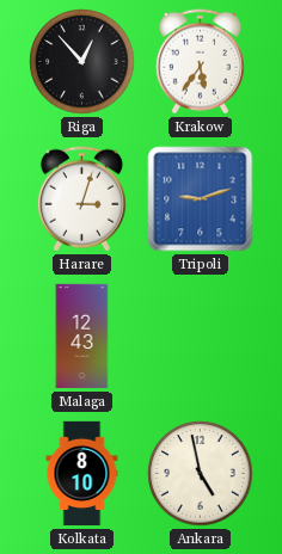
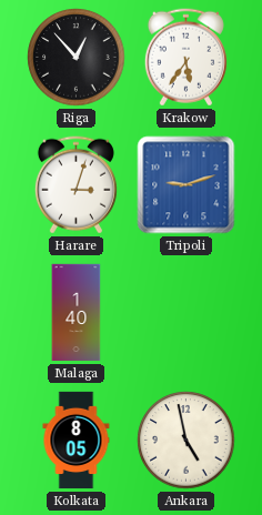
Malaga: 12:43 -> 1:40
Kolkata: 8:10 -> 8:05
